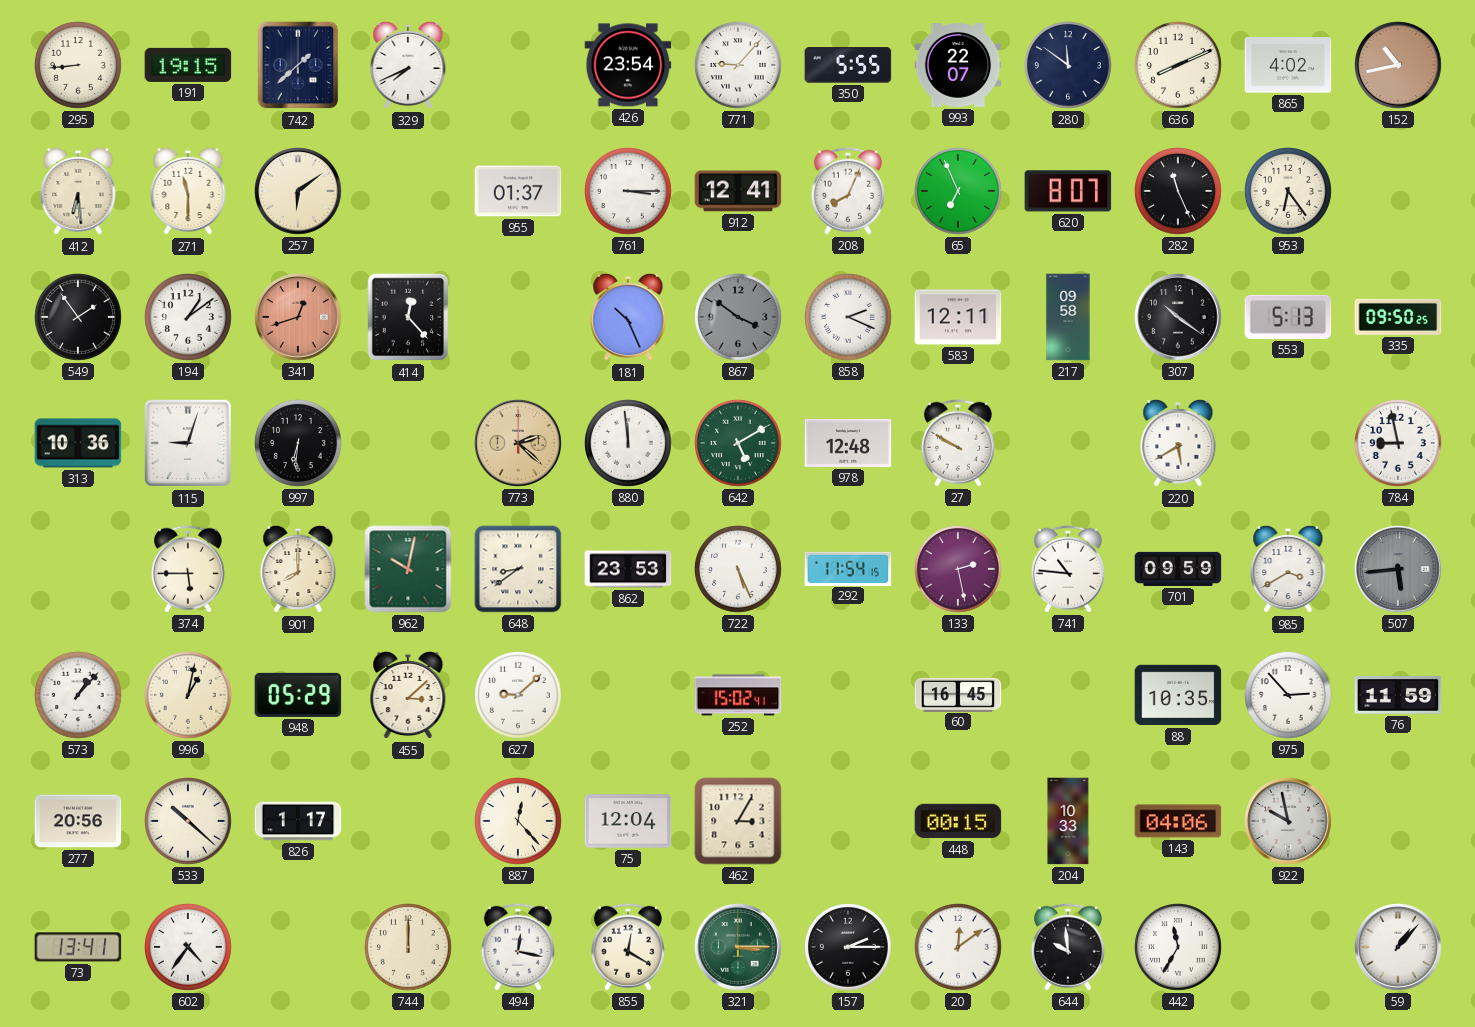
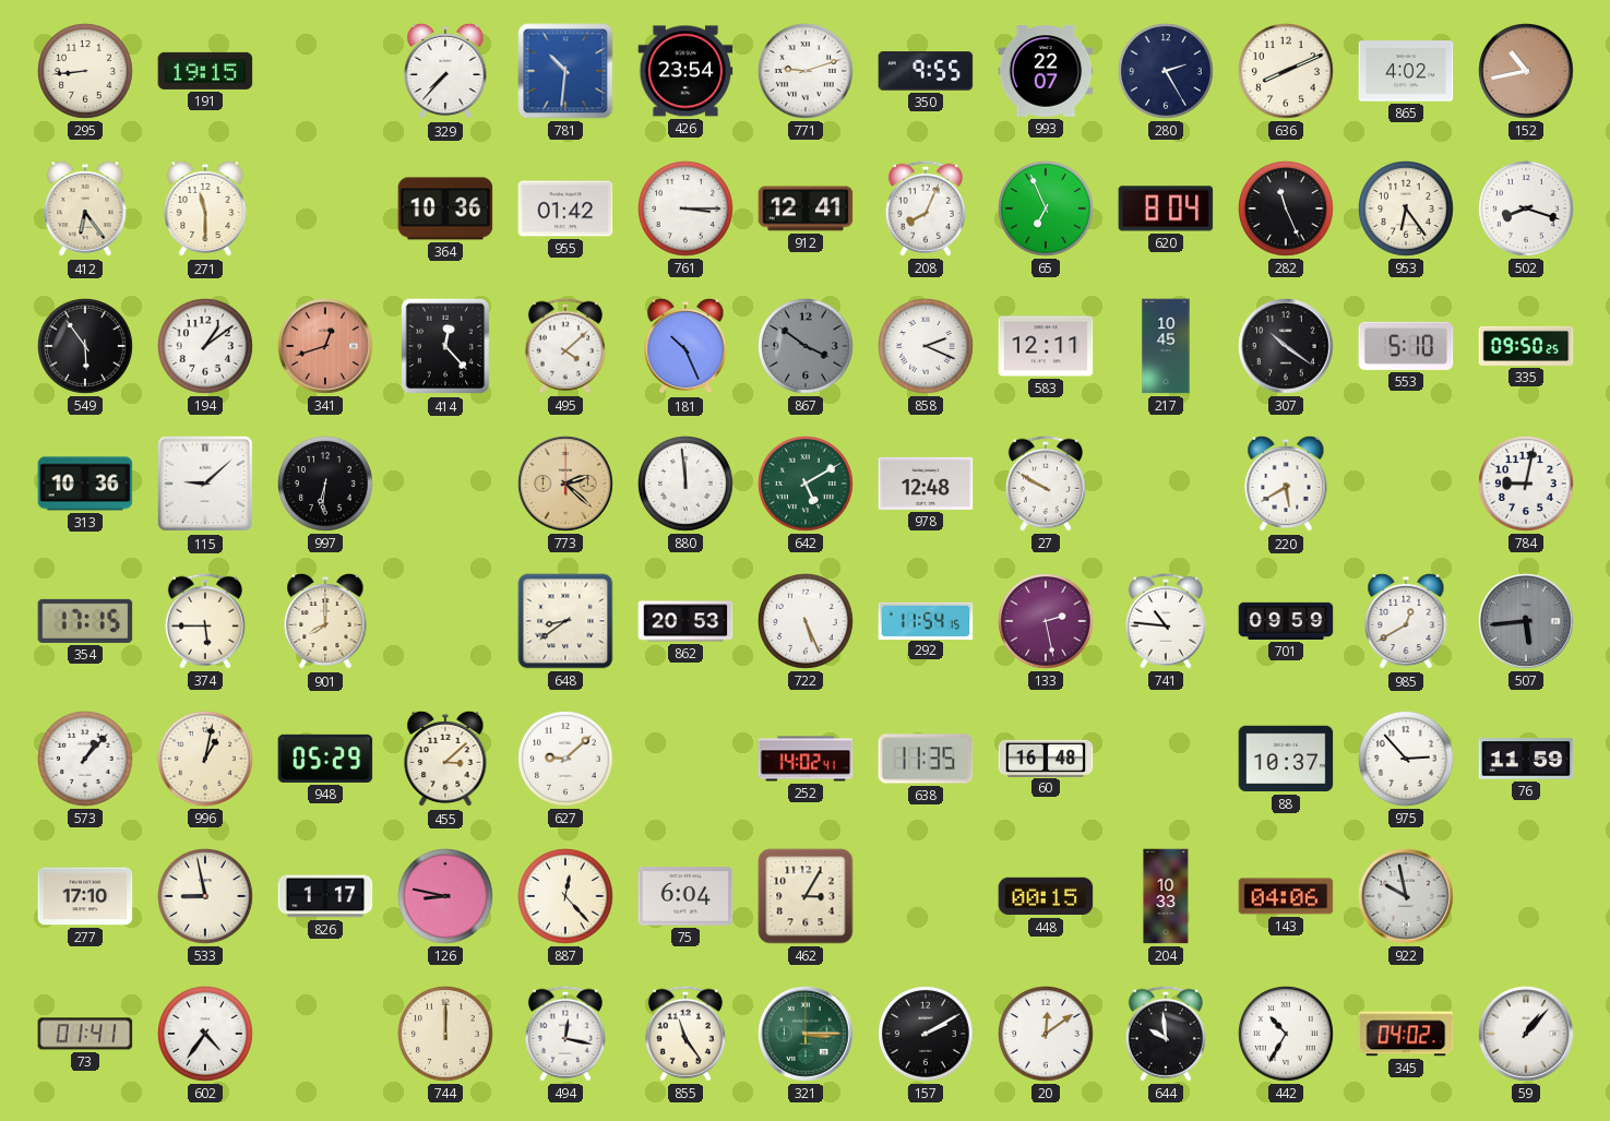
742: 1:38 -> none
329: 7:41 -> 7:37
781: none -> 10:31
771: 9:07 -> 9:12
350: 5:55 -> 9:55
280: 11:51 -> 2:25
412: 6:29 -> 6:24
257: 6:09 -> none
364: none -> 10:36
955: 01:37 -> 01:42
620: 8:07 -> 8:04
502: none -> 8:18
549: 1:54 -> 5:54
495: none -> 4:08
217: 09:58 -> 10:45
553: 5:13 -> 5:10
115: 9:03 -> 9:08
784: 8:58 -> 9:02
354: none -> 17:15
962: 10:02 -> none
862: 23:53 -> 20:53
985: 3:40 -> 12:40
252: 15:02 -> 14:02
638: none -> 11:35
60: 16:45 -> 16:48
88: 10:35 -> 10:37
277: 20:56 -> 17:10
533: 10:22 -> 8:58
126: none -> 8:47
75: 12:04 -> 6:04
73: 13:41 -> 01:41
855: 12:20 -> 11:24
157: 2:15 -> 2:10
442: 11:35 -> 10:35
345: none -> 04:02
